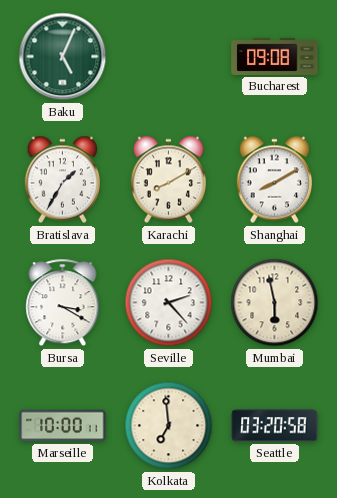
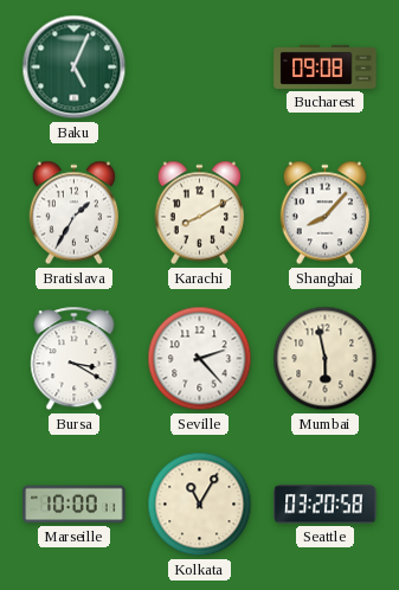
Shanghai: 8:10 -> 8:07
Kolkata: 6:59 -> 11:05
